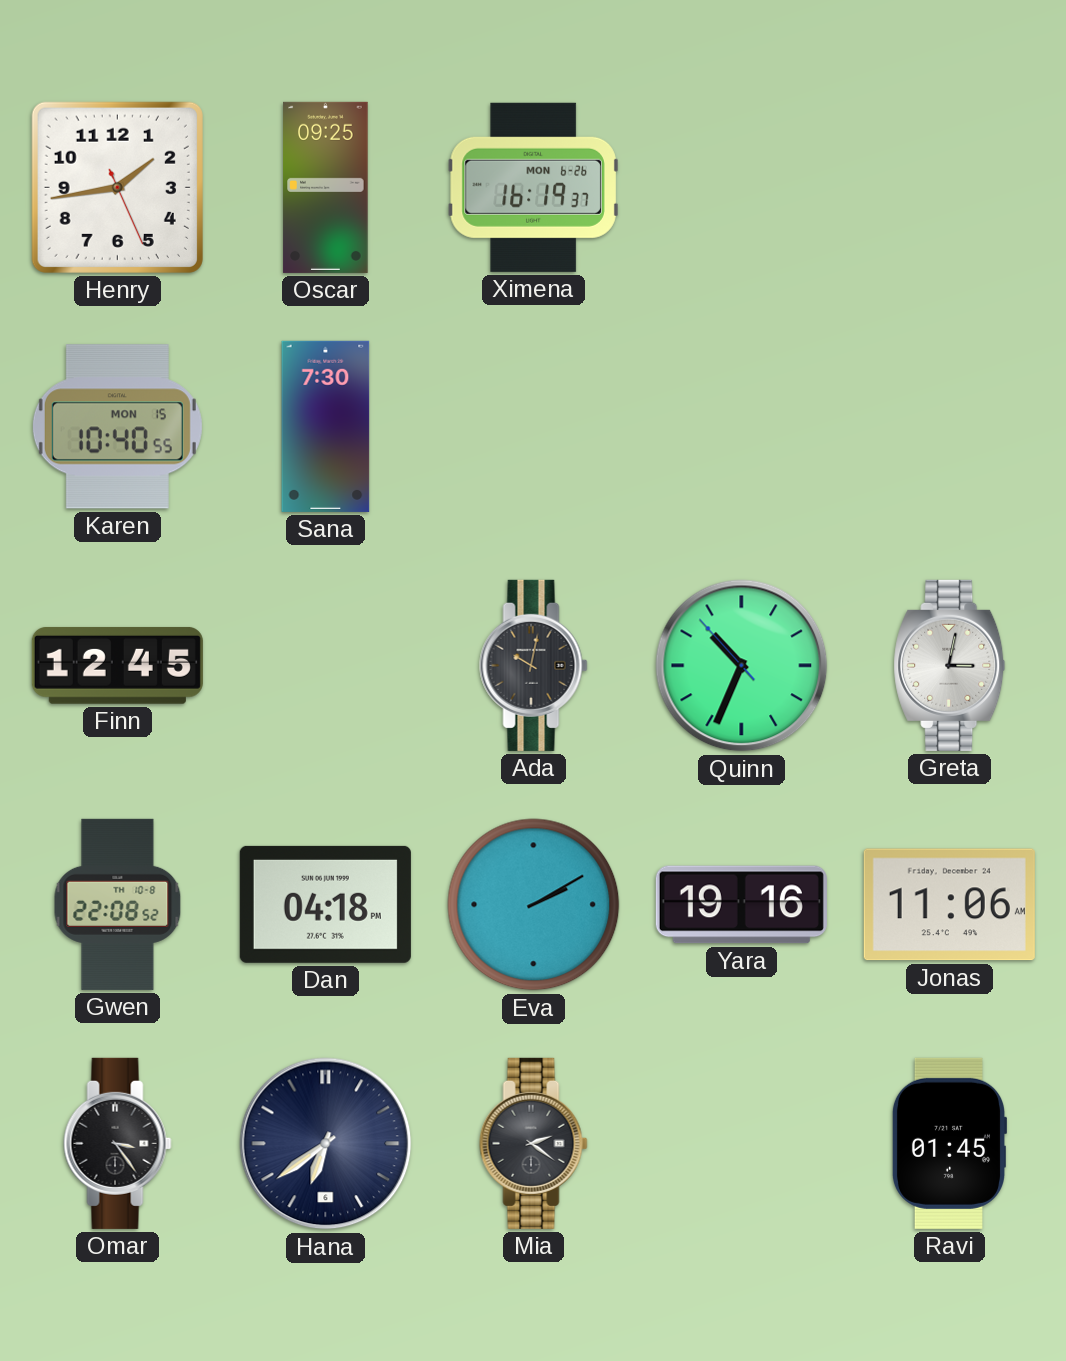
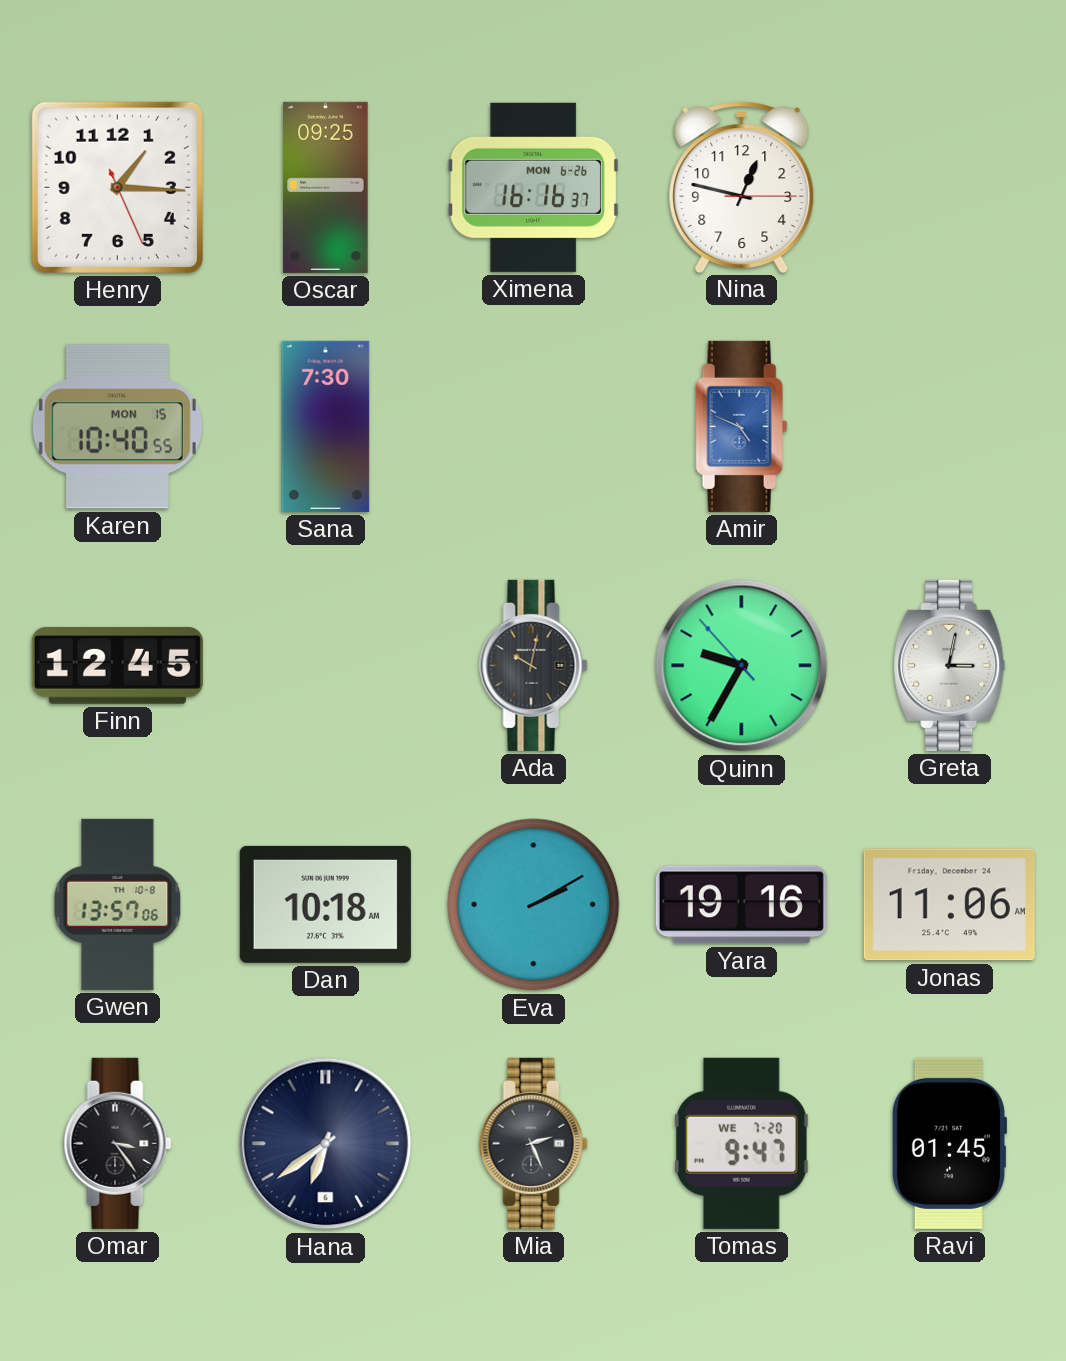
Henry: 1:43 -> 1:15
Ximena: 16:19 -> 16:16
Nina: none -> 12:47
Amir: none -> 4:49
Quinn: 10:33 -> 9:34
Gwen: 22:08 -> 13:57
Dan: 04:18 -> 10:18
Mia: 2:21 -> 2:26
Tomas: none -> 9:47
